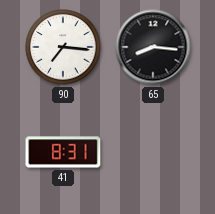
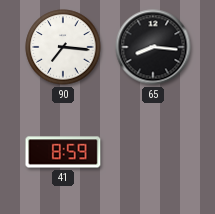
41: 8:31 -> 8:59
